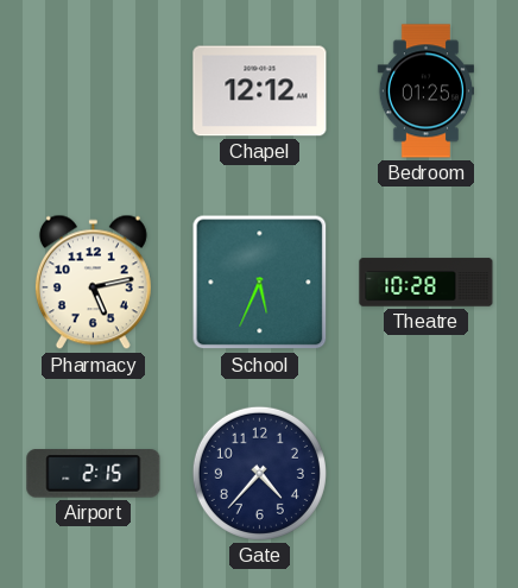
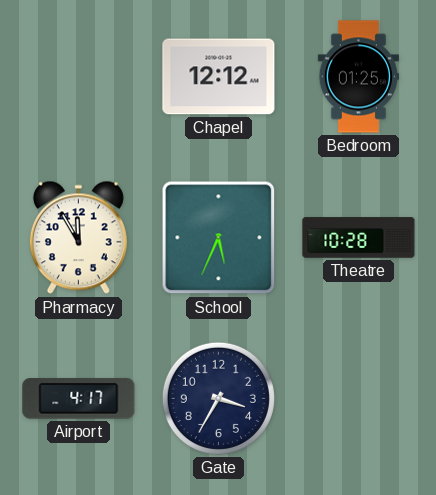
Pharmacy: 5:13 -> 11:55
Airport: 2:15 -> 4:17
Gate: 4:37 -> 3:35
